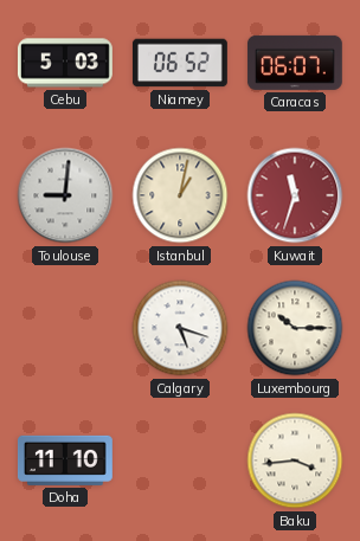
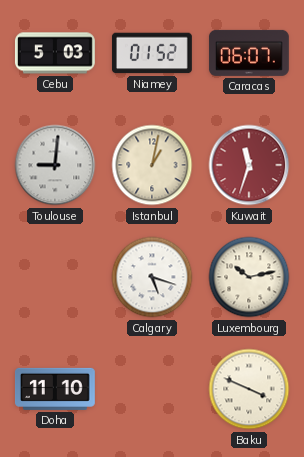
Niamey: 06:52 -> 01:52
Luxembourg: 10:15 -> 10:13
Baku: 3:44 -> 3:49
